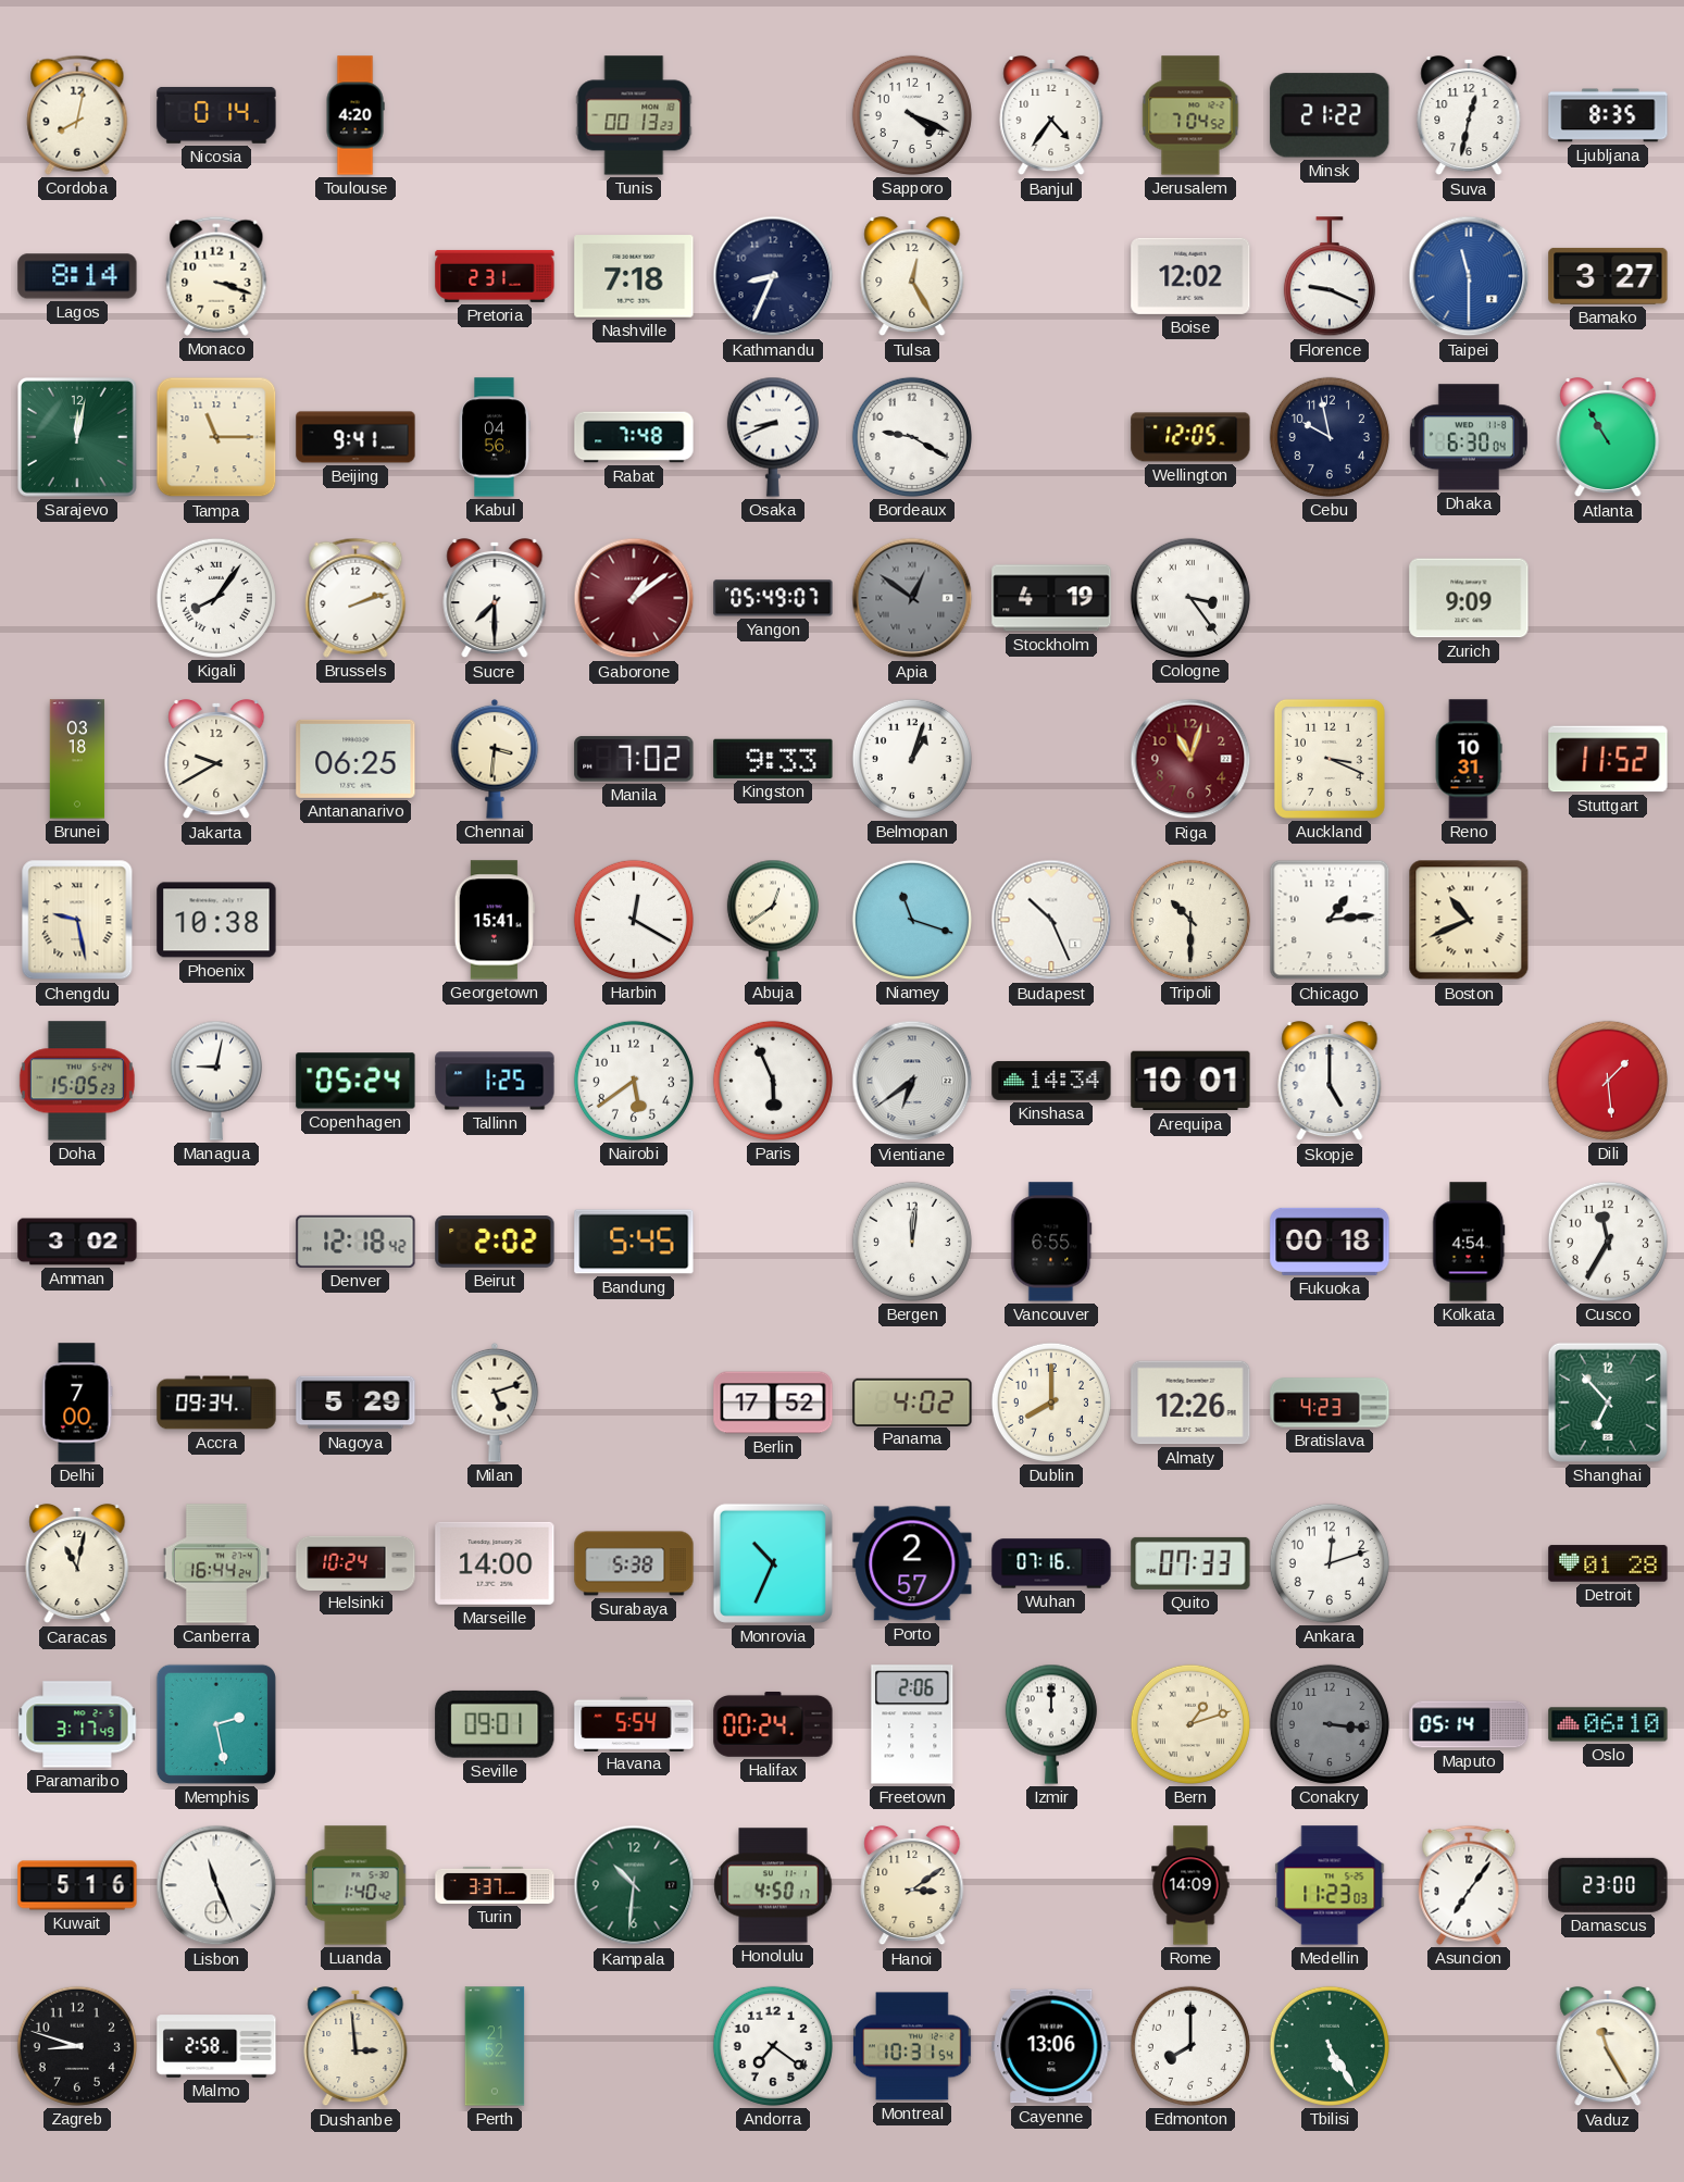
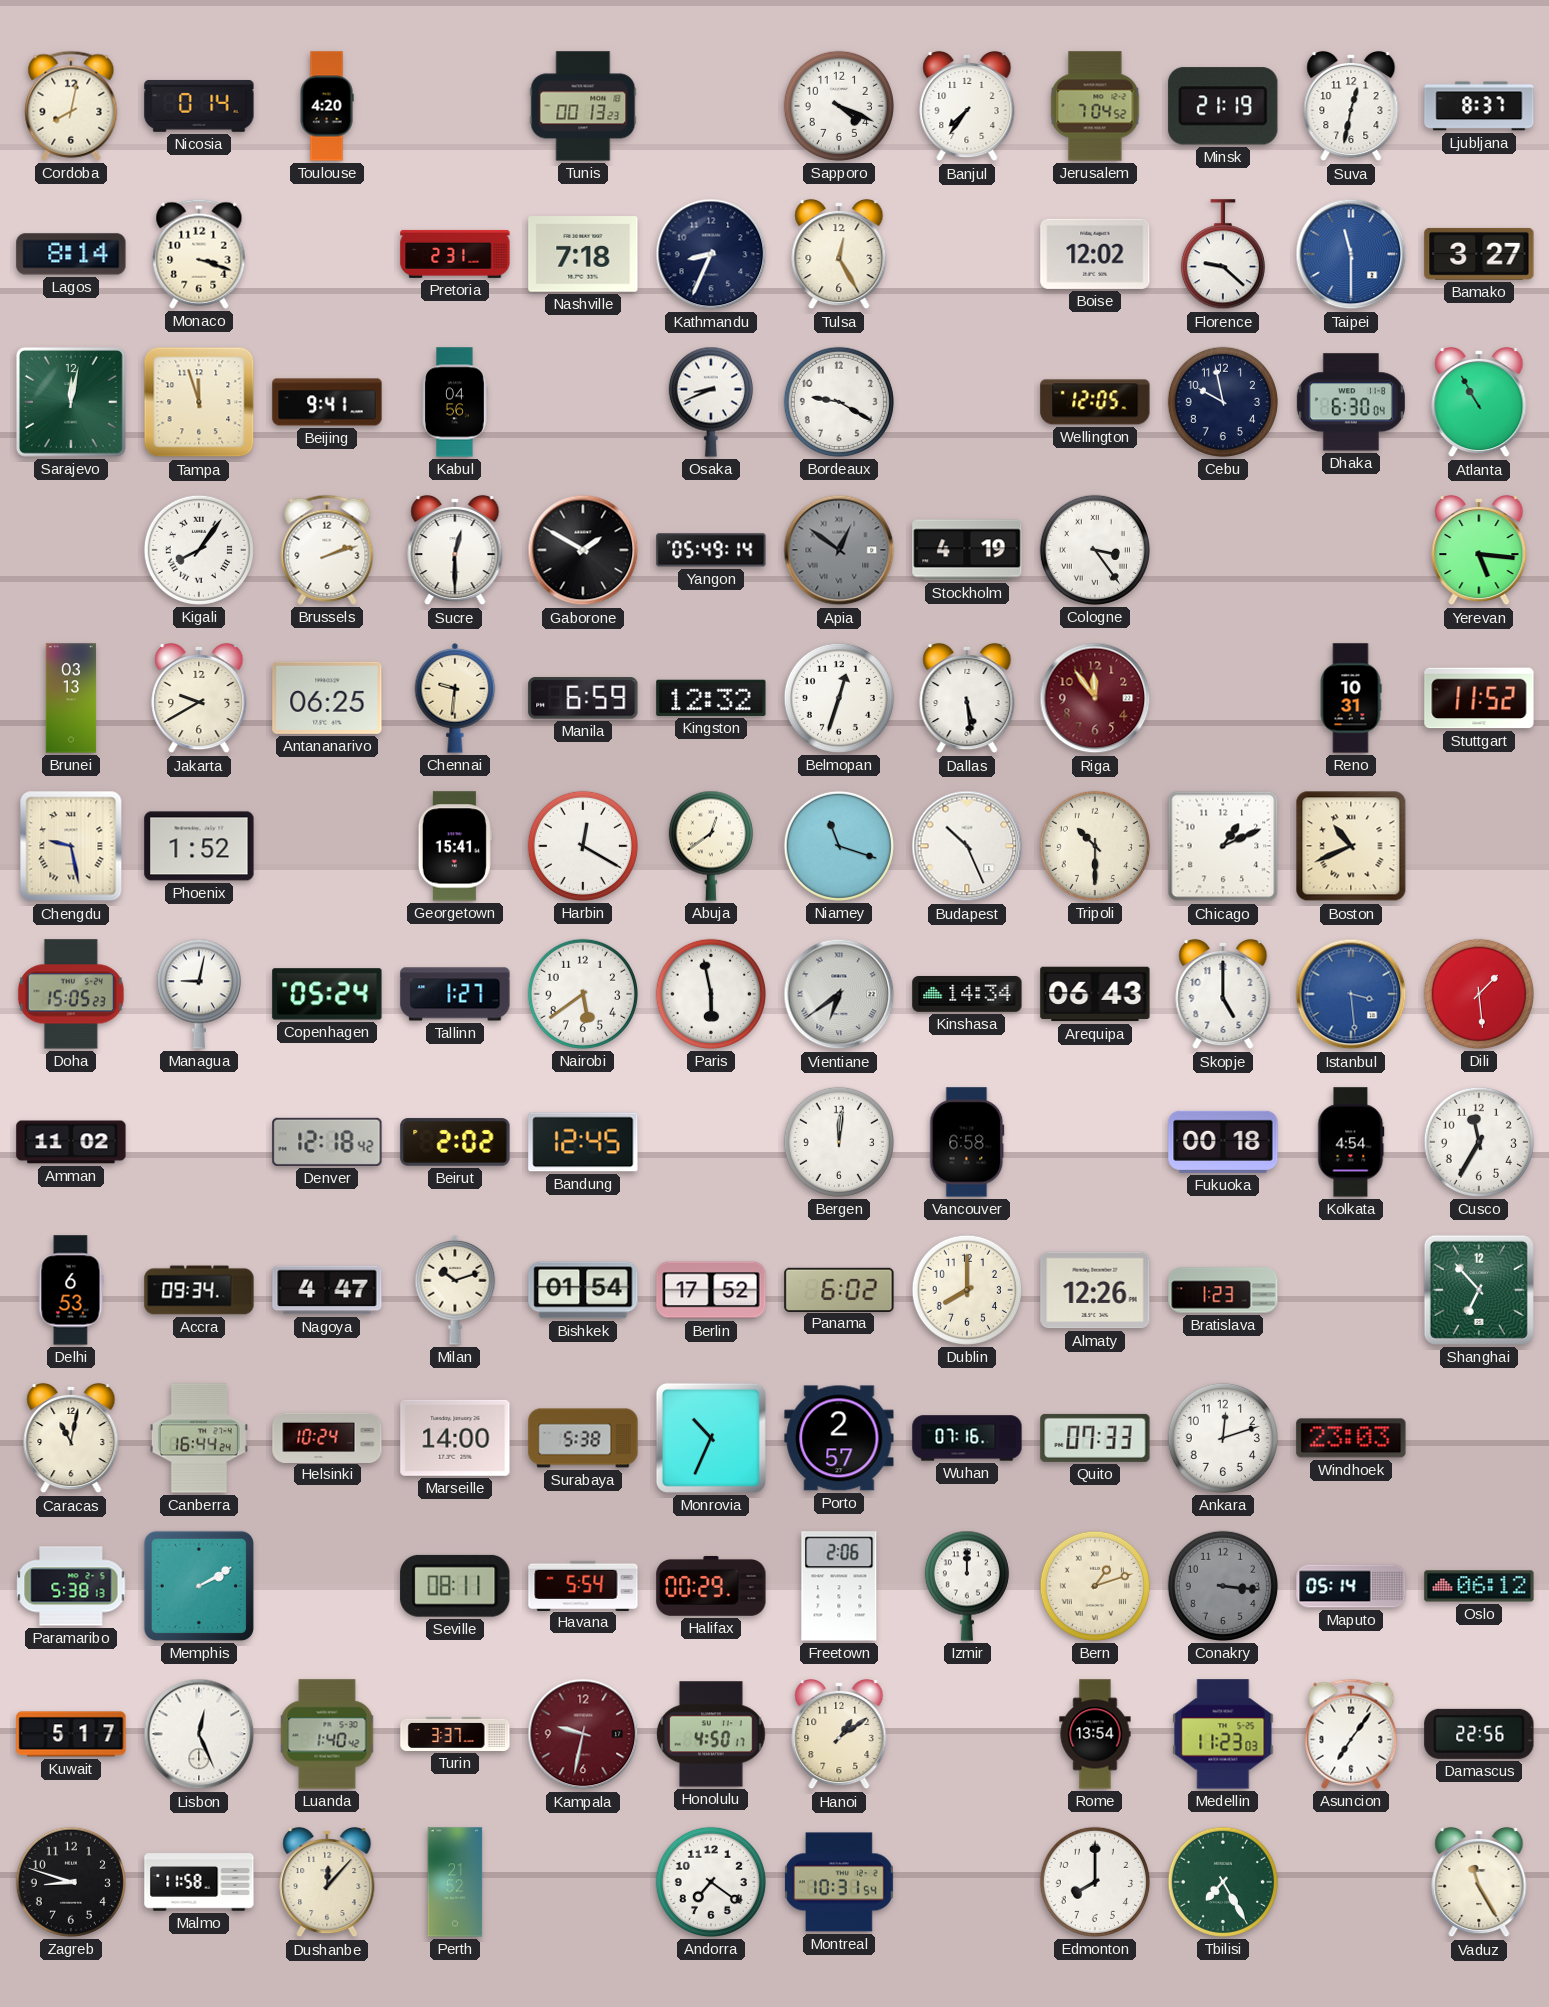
Banjul: 4:36 -> 7:36
Minsk: 21:22 -> 21:19
Ljubljana: 8:35 -> 8:37
Florence: 9:19 -> 9:22
Tampa: 11:15 -> 11:57
Rabat: 7:48 -> none
Sucre: 7:30 -> 12:30
Gaborone: 1:09 -> 1:50
Gaborone dial: burgundy -> black
Yangon: 05:49:07 -> 05:49:14
Zurich: 9:09 -> none
Yerevan: none -> 5:16
Brunei: 03:18 -> 03:13
Chennai: 3:31 -> 9:31
Manila: 7:02 -> 6:59
Kingston: 9:33 -> 12:32
Belmopan: 1:03 -> 12:33
Dallas: none -> 5:29
Riga: 11:03 -> 11:54
Auckland: 3:19 -> none
Phoenix: 10:38 -> 1:52
Chicago: 1:14 -> 1:11
Tallinn: 1:25 -> 1:27
Paris: 5:56 -> 5:58
Arequipa: 10:01 -> 06:43
Istanbul: none -> 3:29
Amman: 3:02 -> 11:02
Bandung: 5:45 -> 12:45
Vancouver: 6:55 -> 6:58
Delhi: 7:00 -> 6:53
Nagoya: 5:29 -> 4:47
Milan: 5:12 -> 10:12
Bishkek: none -> 01:54
Panama: 4:02 -> 6:02
Bratislava: 4:23 -> 1:23
Windhoek: none -> 23:03
Detroit: 01:28 -> none
Paramaribo: 3:17 -> 5:38
Memphis: 2:28 -> 2:10
Seville: 09:01 -> 08:11
Halifax: 00:24 -> 00:29
Oslo: 06:10 -> 06:12
Kuwait: 5:16 -> 5:17
Lisbon: 11:26 -> 12:26
Kampala: 10:31 -> 9:32
Kampala dial: green -> burgundy
Hanoi: 3:09 -> 1:09
Rome: 14:09 -> 13:54
Damascus: 23:00 -> 22:56
Malmo: 2:58 -> 11:58
Dushanbe: 2:59 -> 12:07
Cayenne: 13:06 -> none
Tbilisi: 5:25 -> 7:25
